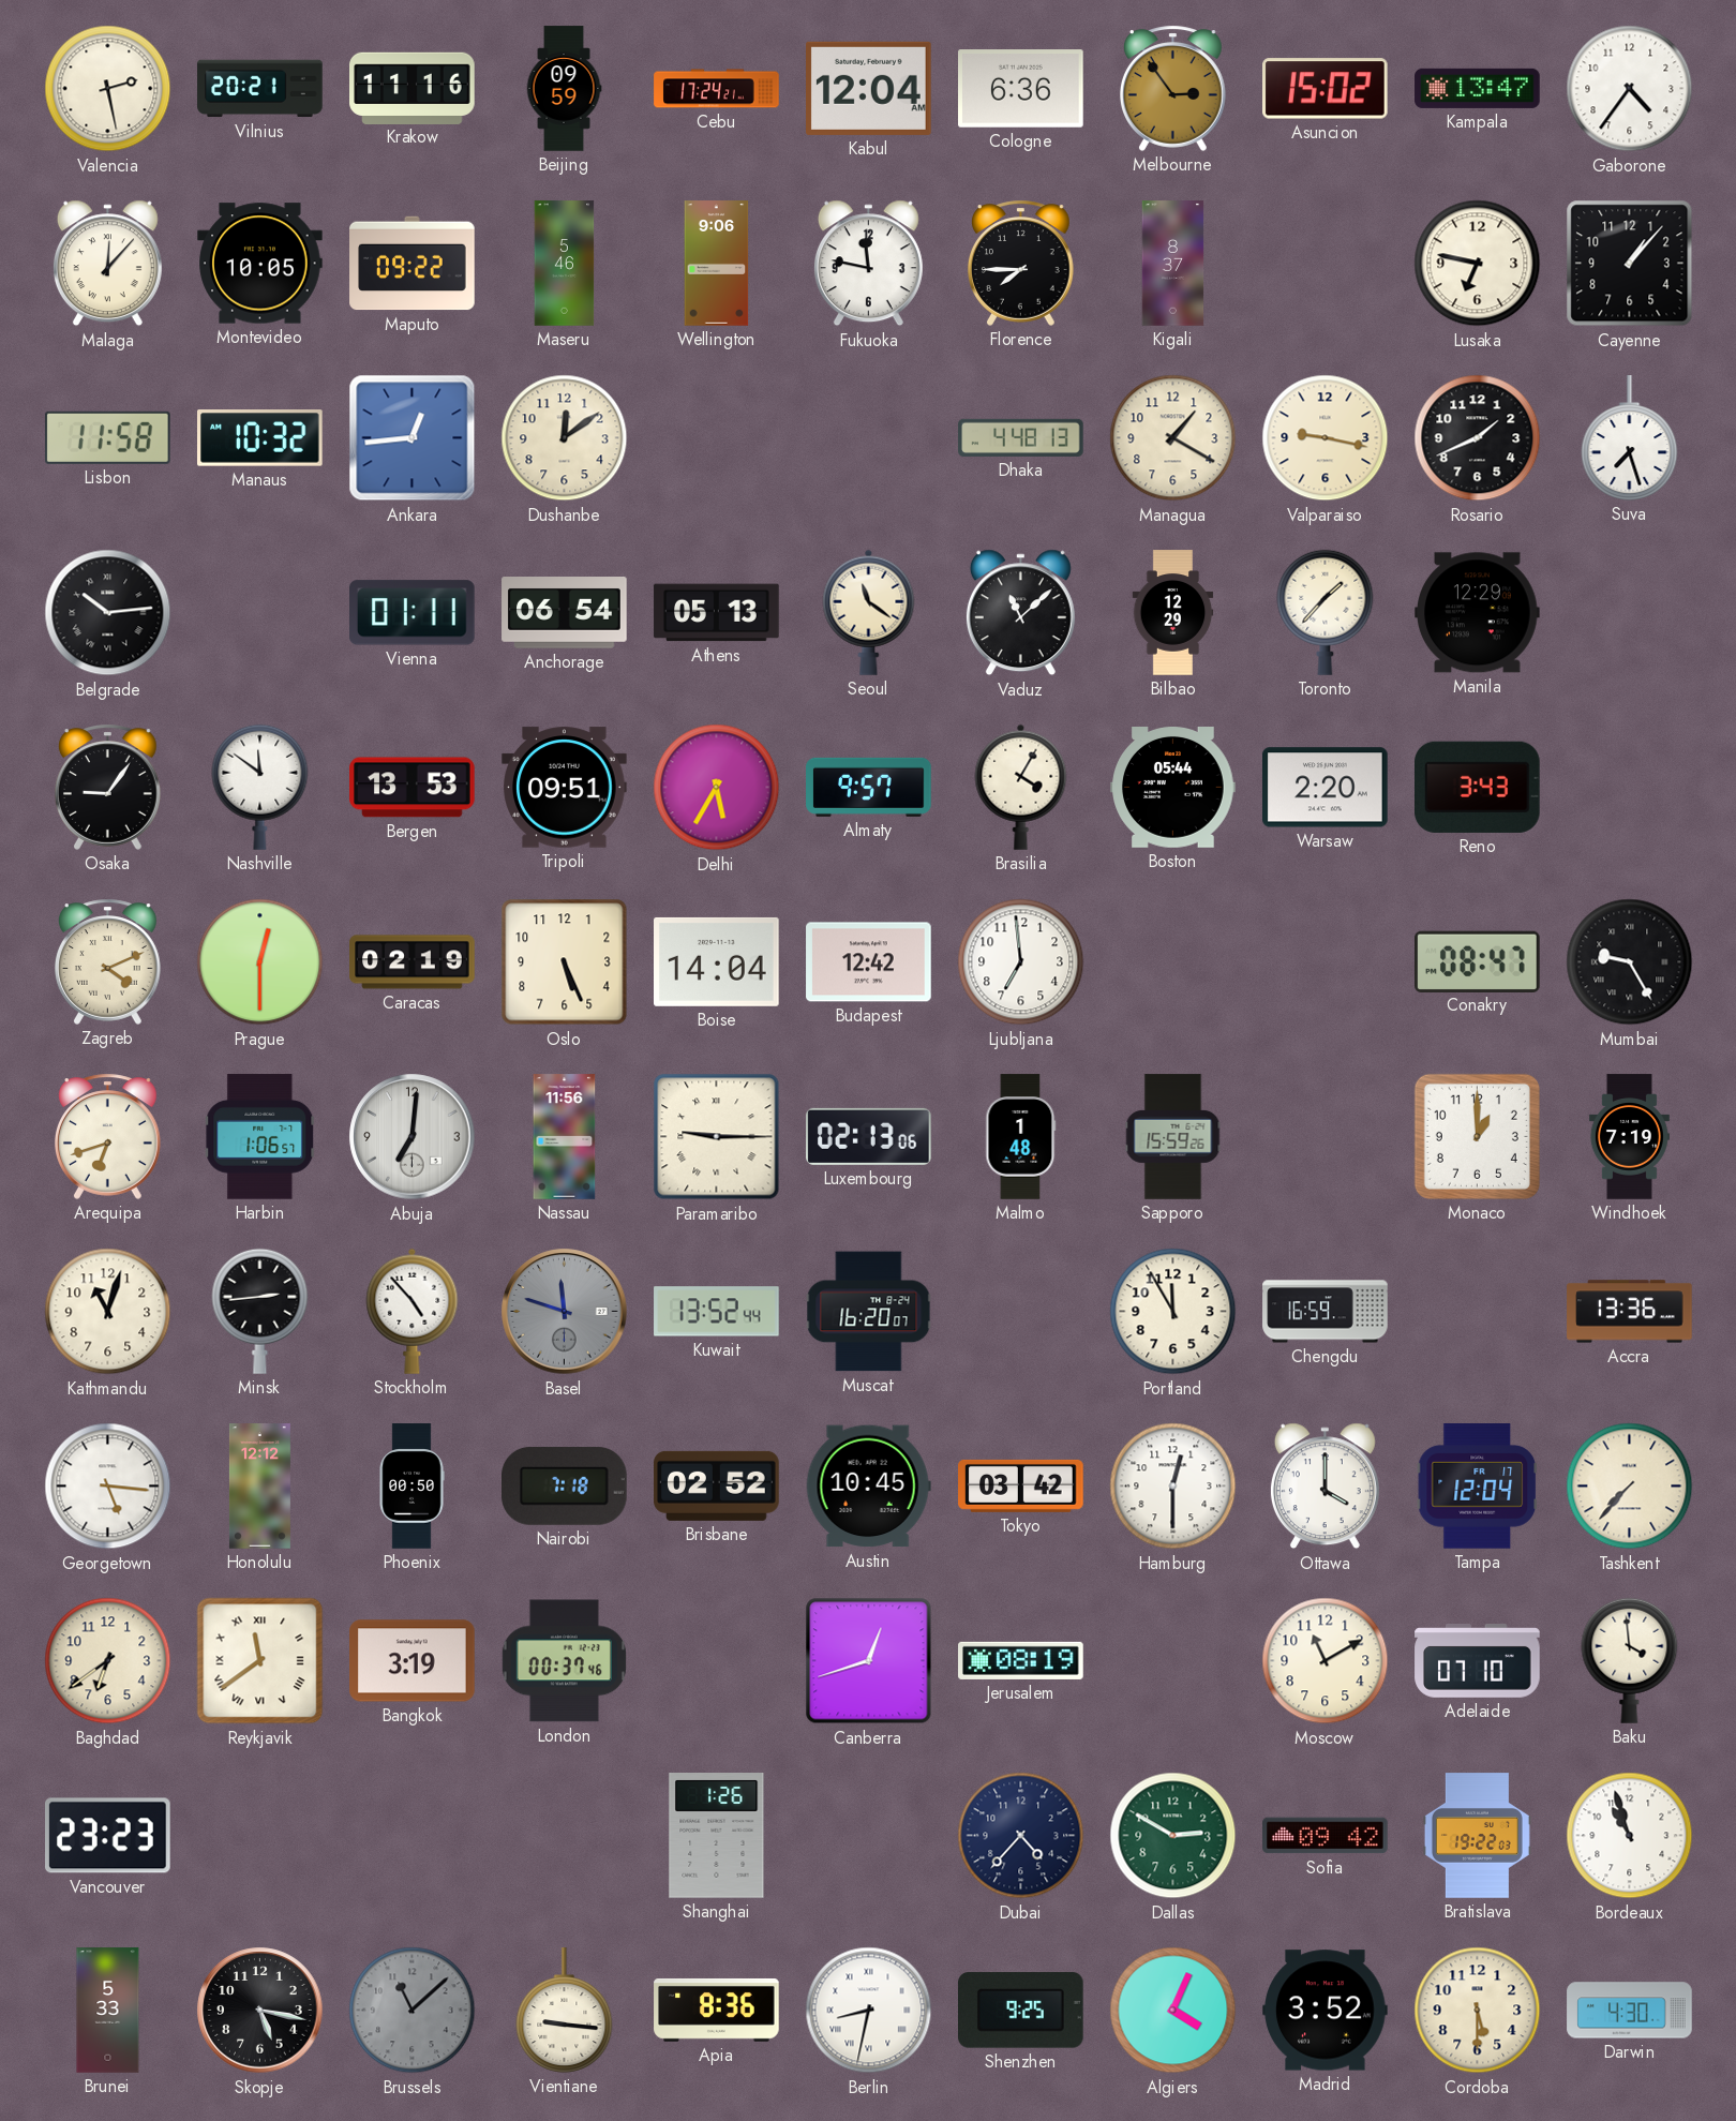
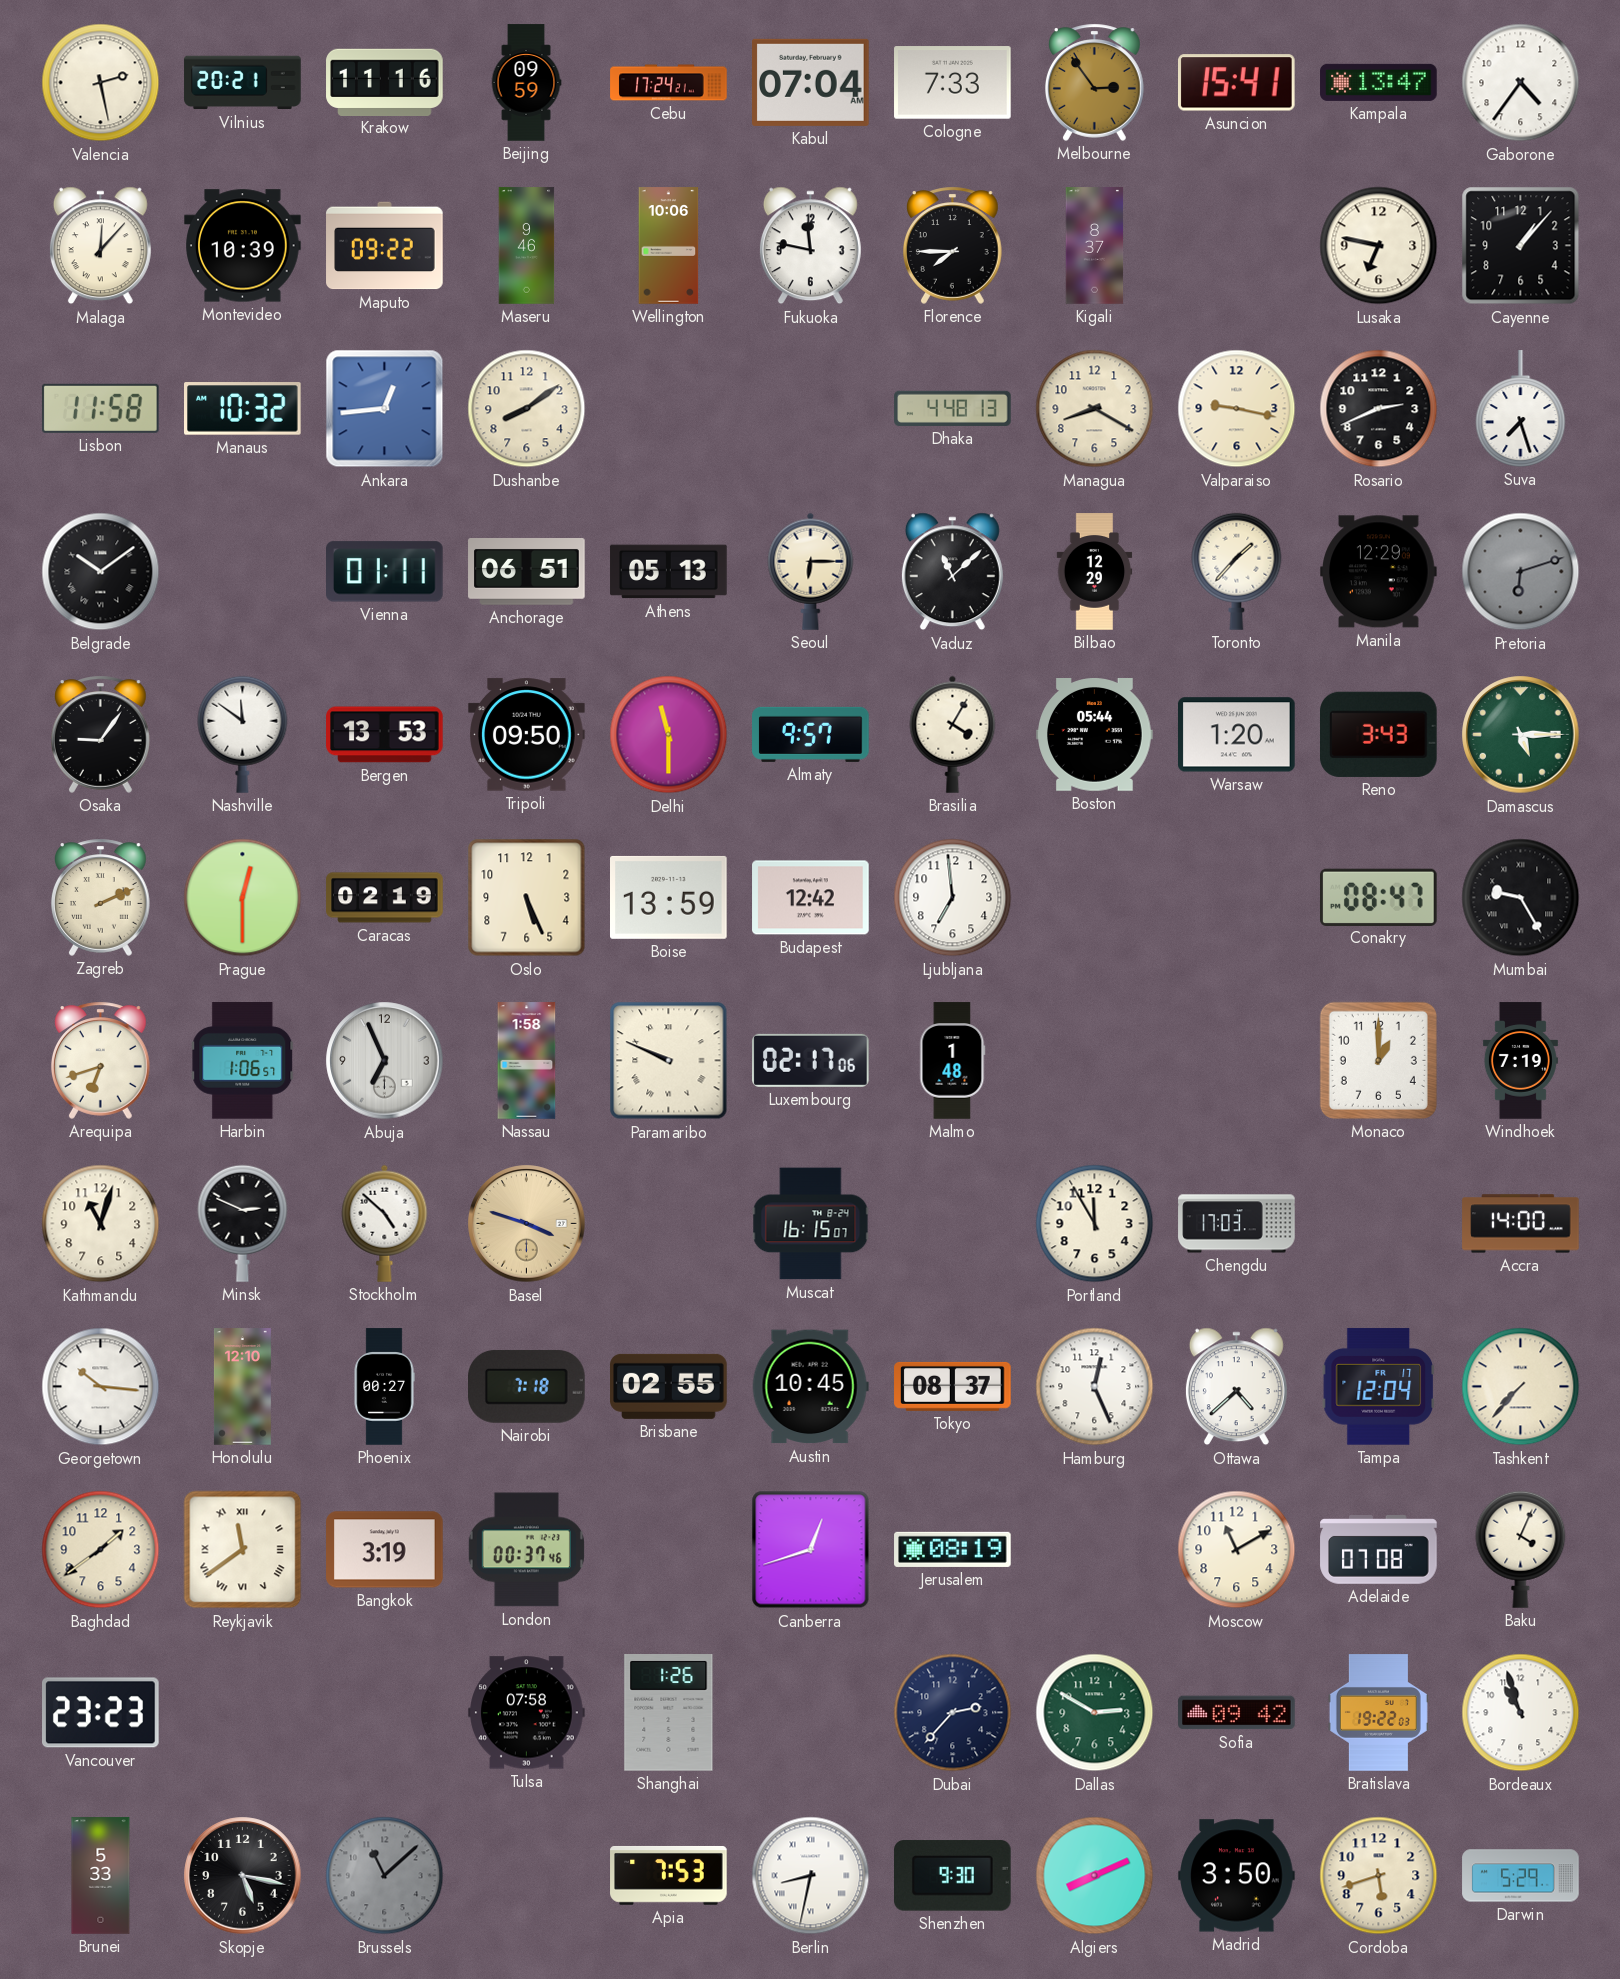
Kabul: 12:04 -> 07:04
Cologne: 6:36 -> 7:33
Asuncion: 15:02 -> 15:41
Montevideo: 10:05 -> 10:39
Maseru: 5:46 -> 9:46
Wellington: 9:06 -> 10:06
Dushanbe: 12:09 -> 8:09
Managua: 1:20 -> 8:20
Rosario: 1:41 -> 2:41
Belgrade: 10:14 -> 10:09
Anchorage: 06:54 -> 06:51
Seoul: 11:21 -> 6:15
Pretoria: none -> 6:12
Tripoli: 09:51 -> 09:50
Delhi: 5:35 -> 11:30
Warsaw: 2:20 -> 1:20
Damascus: none -> 5:15
Zagreb: 4:11 -> 2:11
Boise: 14:04 -> 13:59
Abuja: 7:01 -> 6:56
Nassau: 11:56 -> 1:58
Paramaribo: 9:15 -> 9:49
Luxembourg: 02:13 -> 02:17
Sapporo: 15:59 -> none
Minsk: 2:44 -> 2:49
Stockholm: 4:53 -> 4:52
Basel: 11:48 -> 3:48
Basel dial: grey -> champagne
Kuwait: 13:52 -> none
Muscat: 16:20 -> 16:15
Chengdu: 16:59 -> 17:03
Accra: 13:36 -> 14:00
Georgetown: 5:16 -> 10:16
Honolulu: 12:12 -> 12:10
Phoenix: 00:50 -> 00:27
Brisbane: 02:52 -> 02:55
Tokyo: 03:42 -> 08:37
Hamburg: 12:30 -> 12:26
Ottawa: 4:00 -> 4:38
Baghdad: 6:39 -> 1:39
Adelaide: 07:10 -> 07:08
Baku: 3:59 -> 4:04
Tulsa: none -> 07:58
Dubai: 4:37 -> 2:37
Vientiane: 9:16 -> none
Apia: 8:36 -> 7:53
Shenzhen: 9:25 -> 9:30
Algiers: 4:04 -> 8:11
Madrid: 3:52 -> 3:50
Cordoba: 5:30 -> 5:42
Darwin: 4:30 -> 5:29
